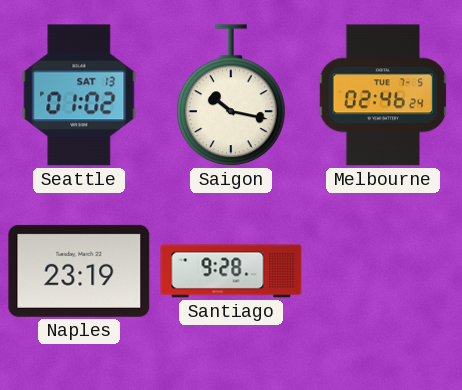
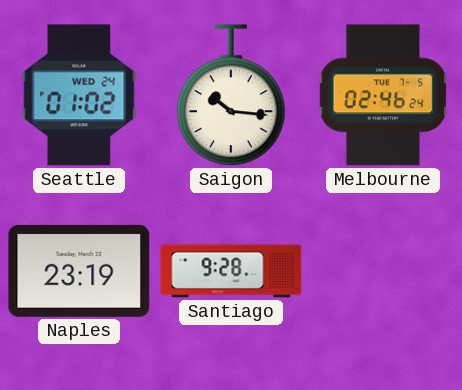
Seattle date: SAT 13 -> WED 24
Saigon: 10:17 -> 10:16
